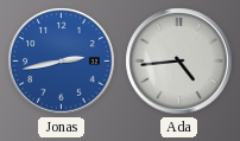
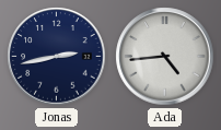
Jonas dial: blue -> navy
